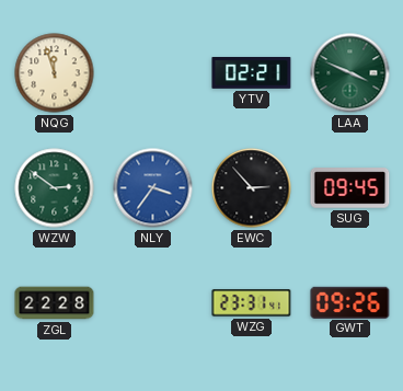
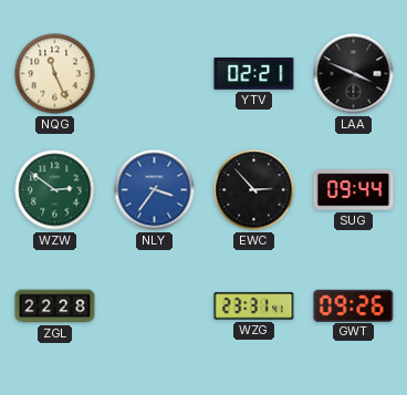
NQG: 11:57 -> 11:26
LAA dial: green -> black
SUG: 09:45 -> 09:44
